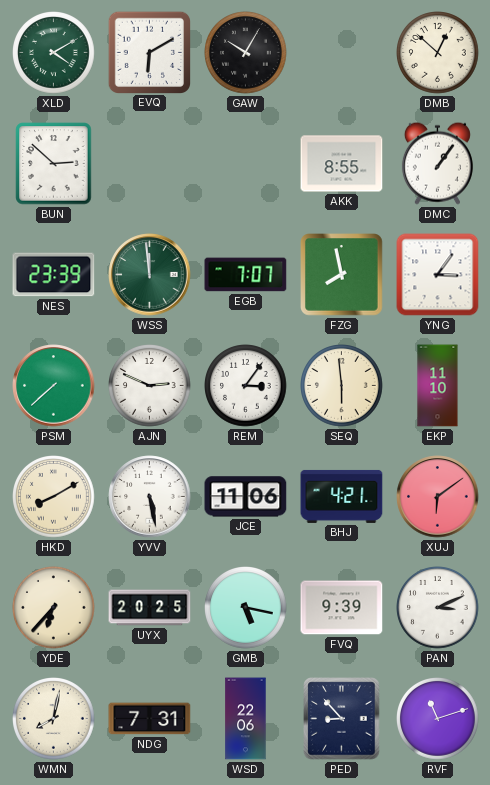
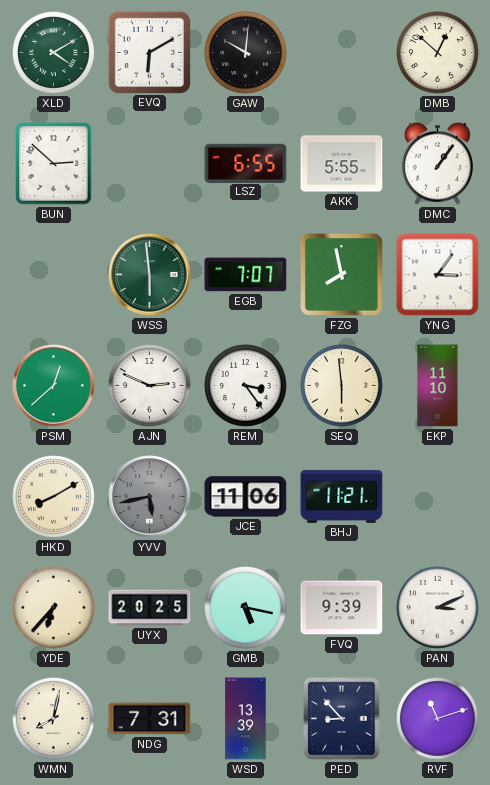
GAW: 10:05 -> 10:01
LSZ: none -> 6:55
AKK: 8:55 -> 5:55
NES: 23:39 -> none
WSS: 11:59 -> 5:59
PSM: 7:38 -> 12:38
REM: 3:06 -> 3:24
YVV: 5:28 -> 5:43
YVV dial: white -> grey
BHJ: 4:21 -> 11:21
XUJ: 6:09 -> none
WSD: 22:06 -> 13:39
